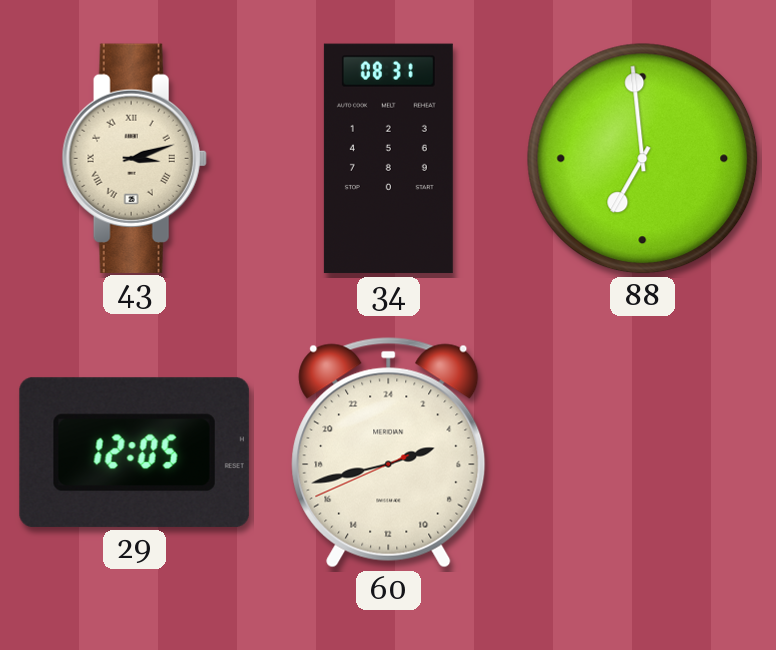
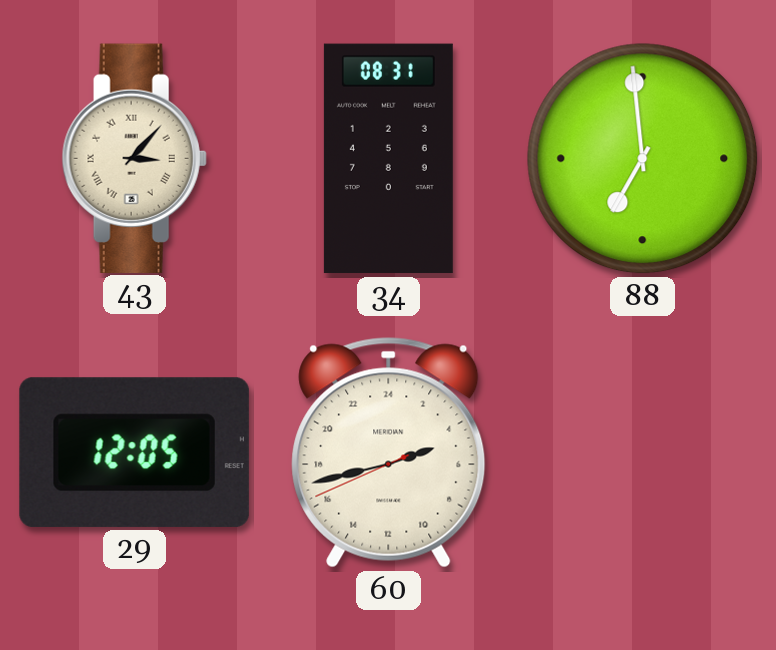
43: 3:12 -> 3:07
